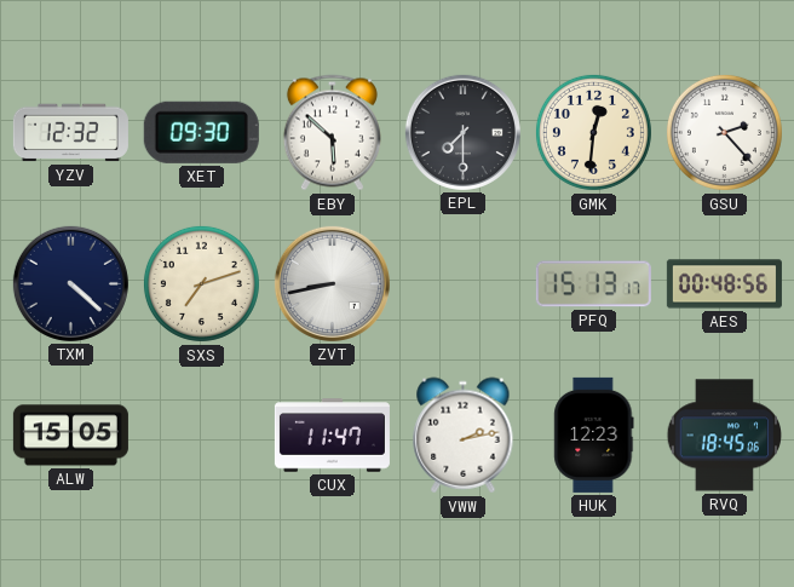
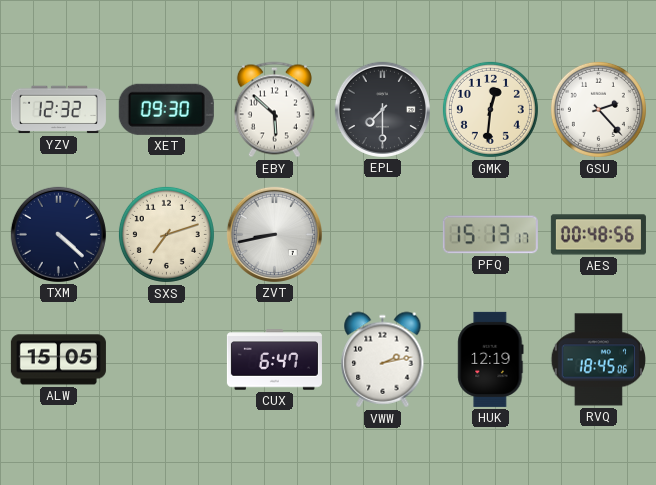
CUX: 11:47 -> 6:47
HUK: 12:23 -> 12:19
